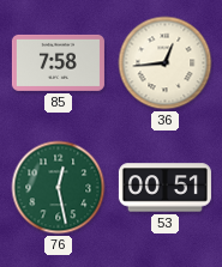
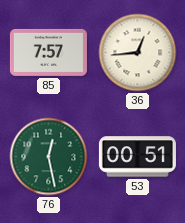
85: 7:58 -> 7:57
